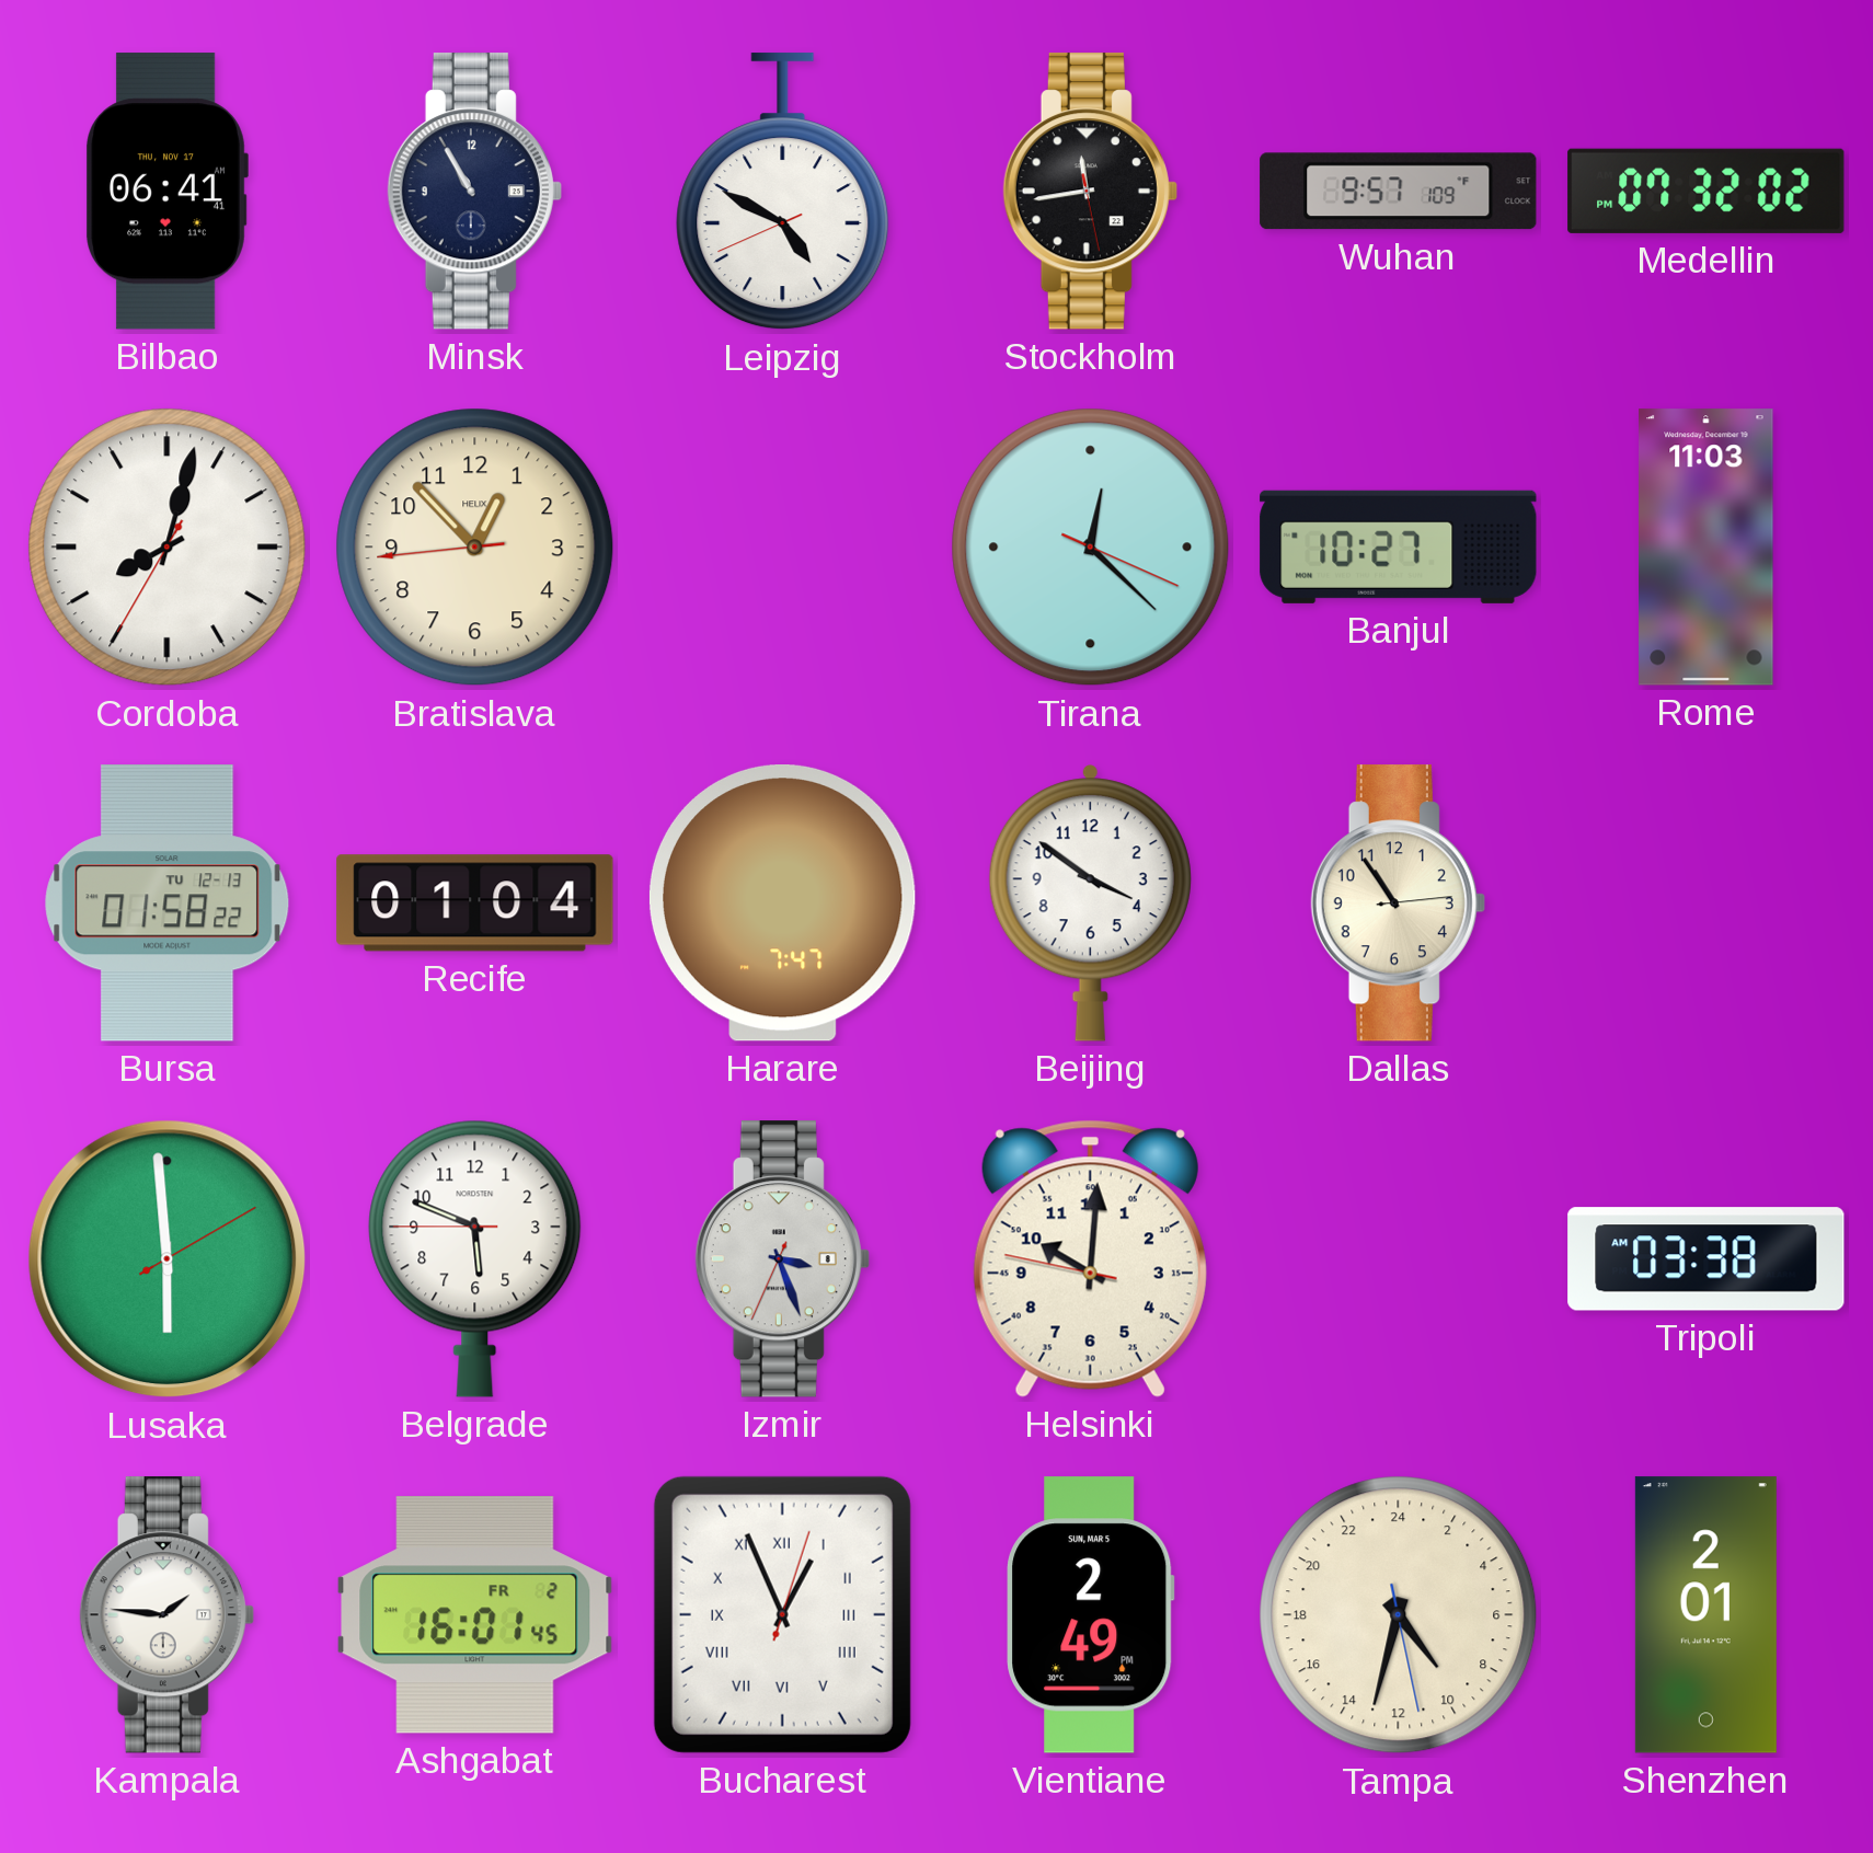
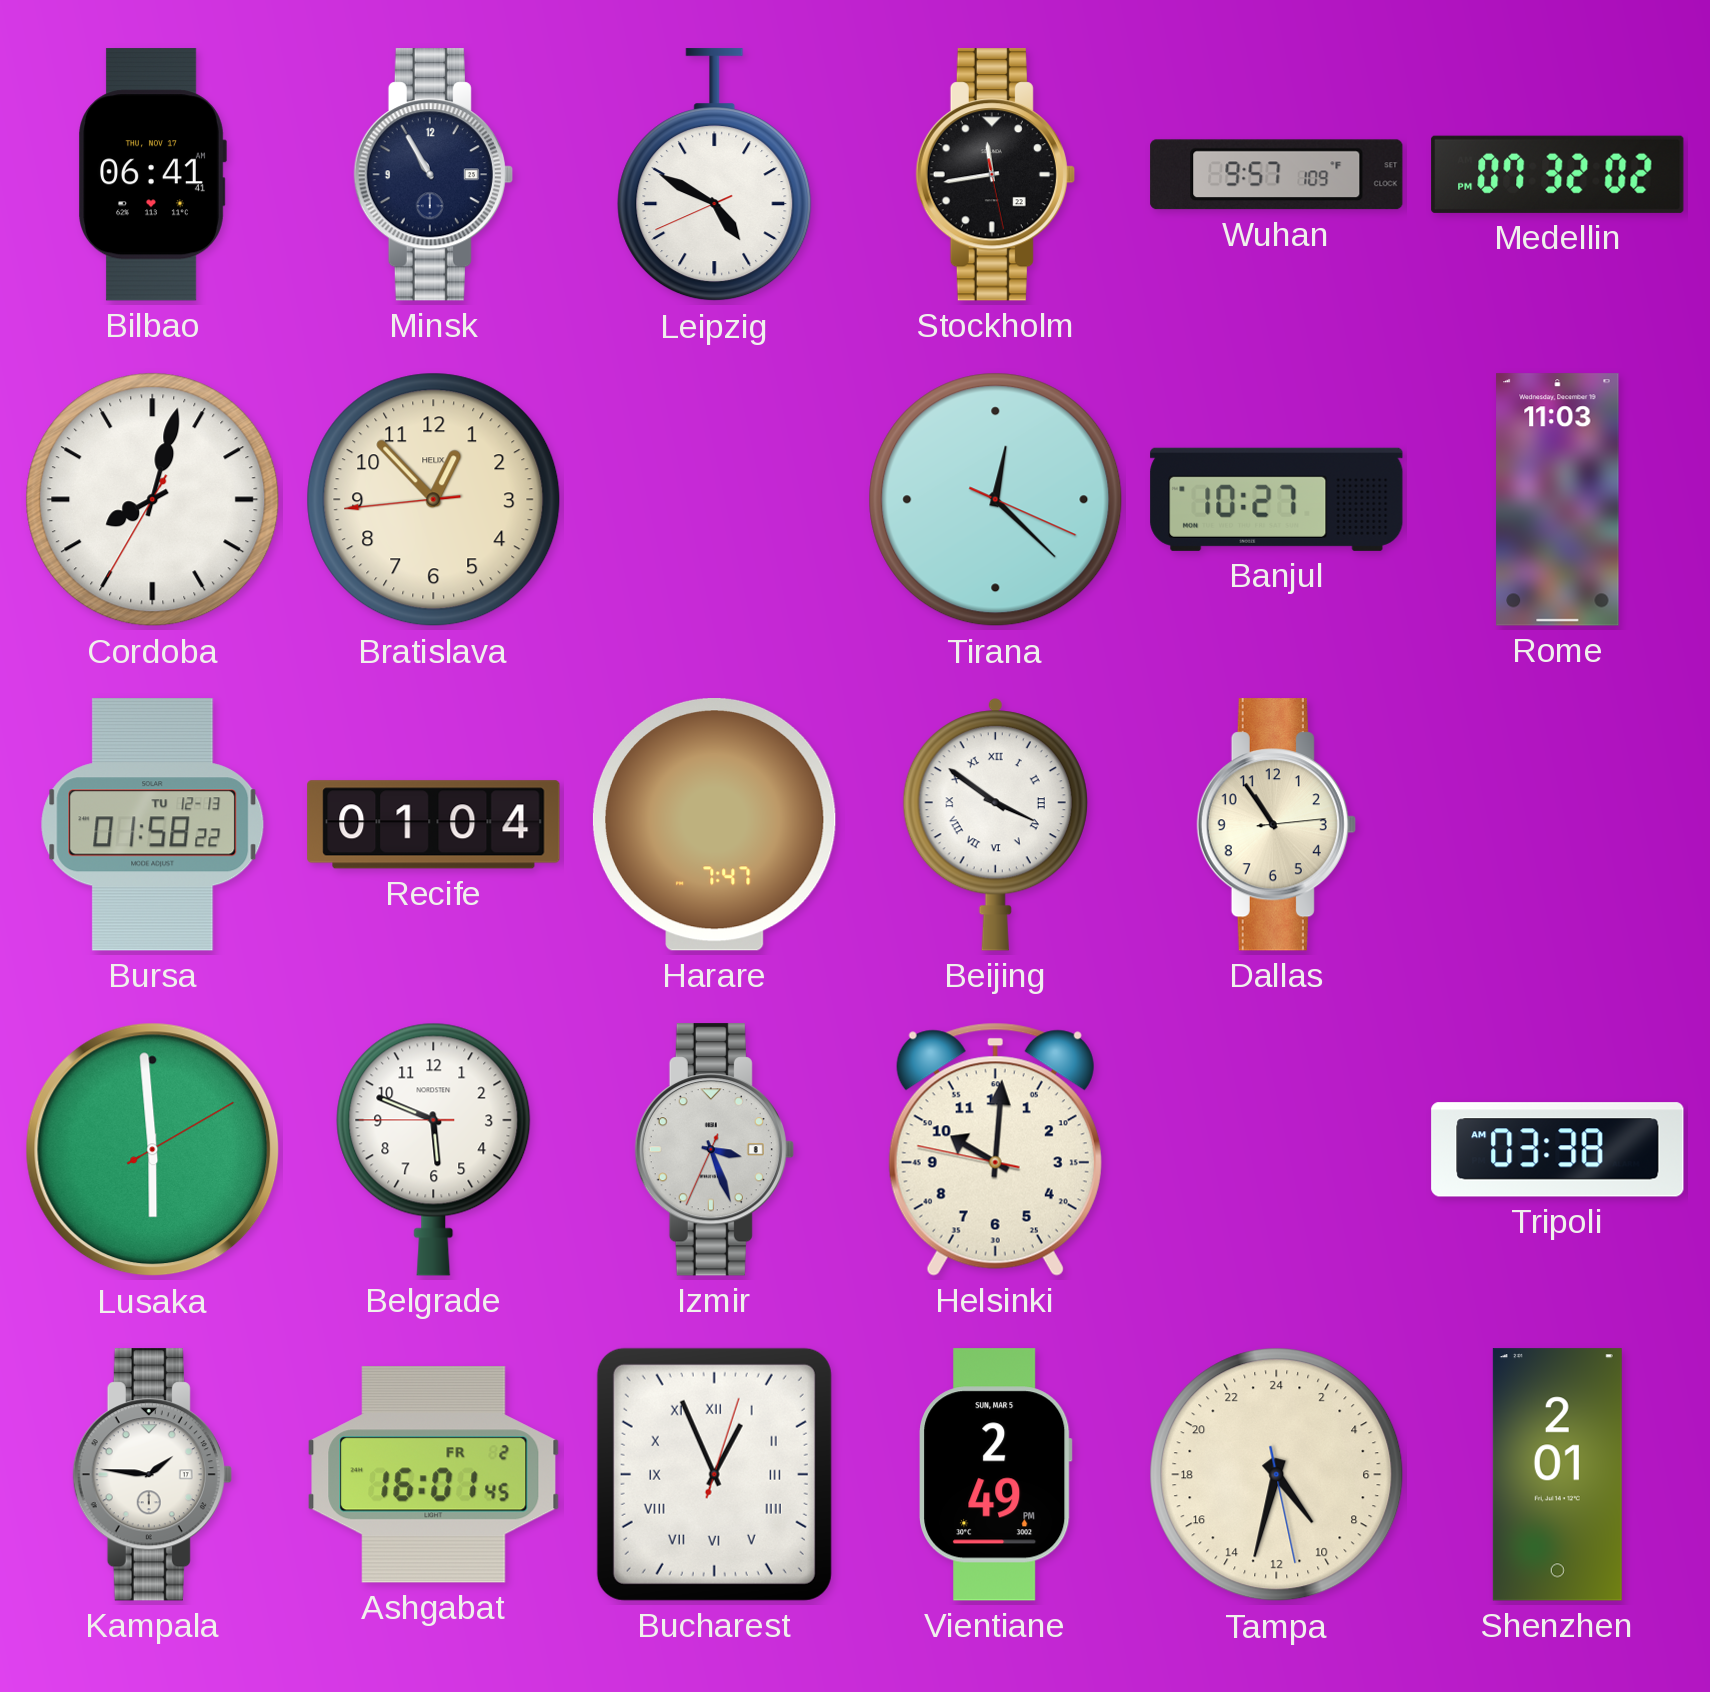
Beijing numerals: Arabic -> Roman
